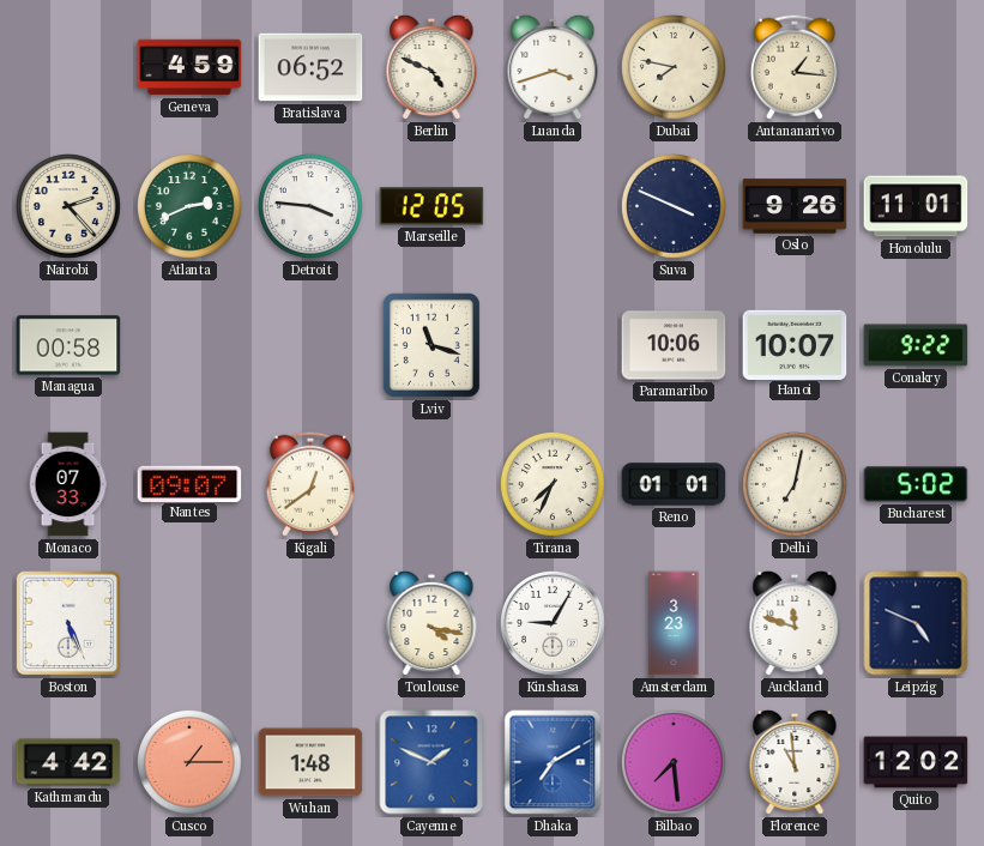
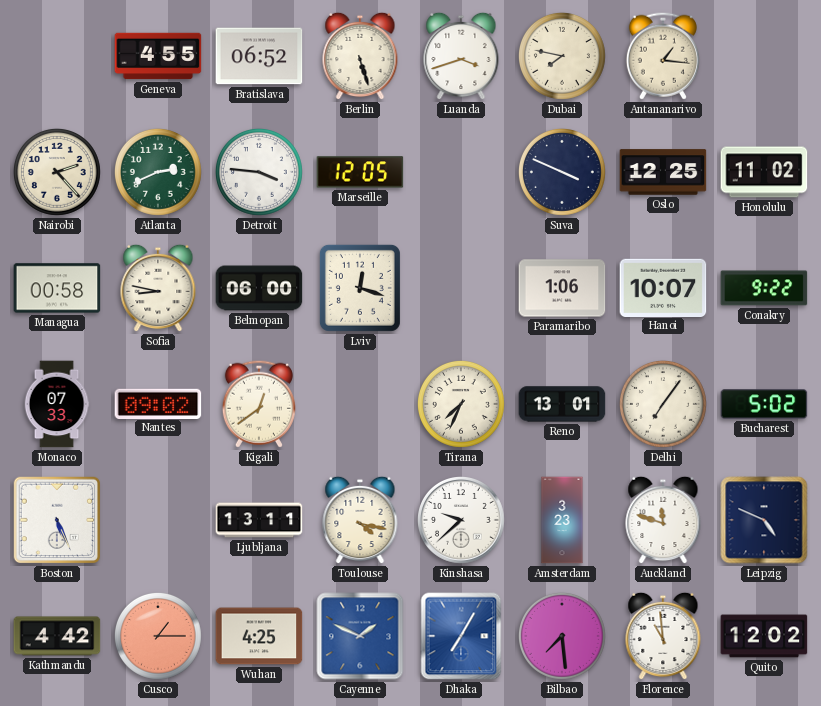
Geneva: 4:59 -> 4:55
Berlin: 4:49 -> 5:27
Oslo: 9:26 -> 12:25
Honolulu: 11:01 -> 11:02
Sofia: none -> 8:47
Belmopan: none -> 06:00
Lviv: 11:18 -> 12:18
Paramaribo: 10:06 -> 1:06
Nantes: 09:07 -> 09:02
Reno: 01:01 -> 13:01
Delhi: 7:02 -> 7:06
Ljubljana: none -> 13:11
Kinshasa: 9:05 -> 9:38
Wuhan: 1:48 -> 4:25
Dhaka: 7:10 -> 7:05
